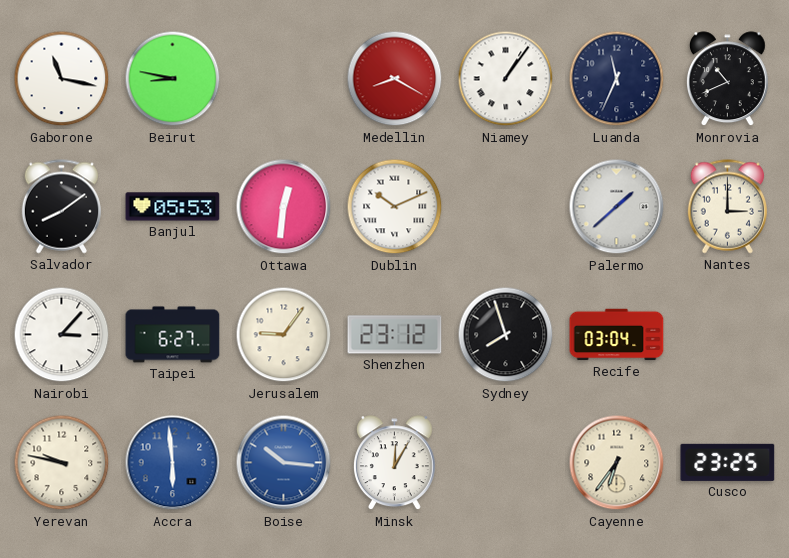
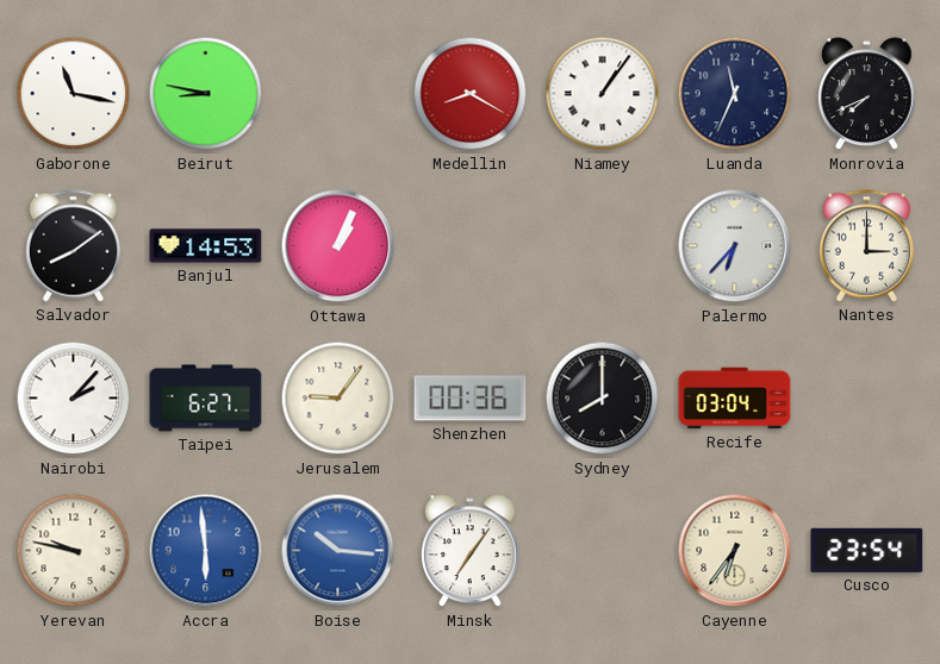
Monrovia: 10:41 -> 7:41
Banjul: 05:53 -> 14:53
Ottawa: 12:31 -> 1:04
Dublin: 10:11 -> none
Palermo: 1:38 -> 6:37
Nairobi: 3:07 -> 2:07
Shenzhen: 23:12 -> 00:36
Sydney: 7:57 -> 8:00
Minsk: 12:05 -> 7:06
Cusco: 23:25 -> 23:54
